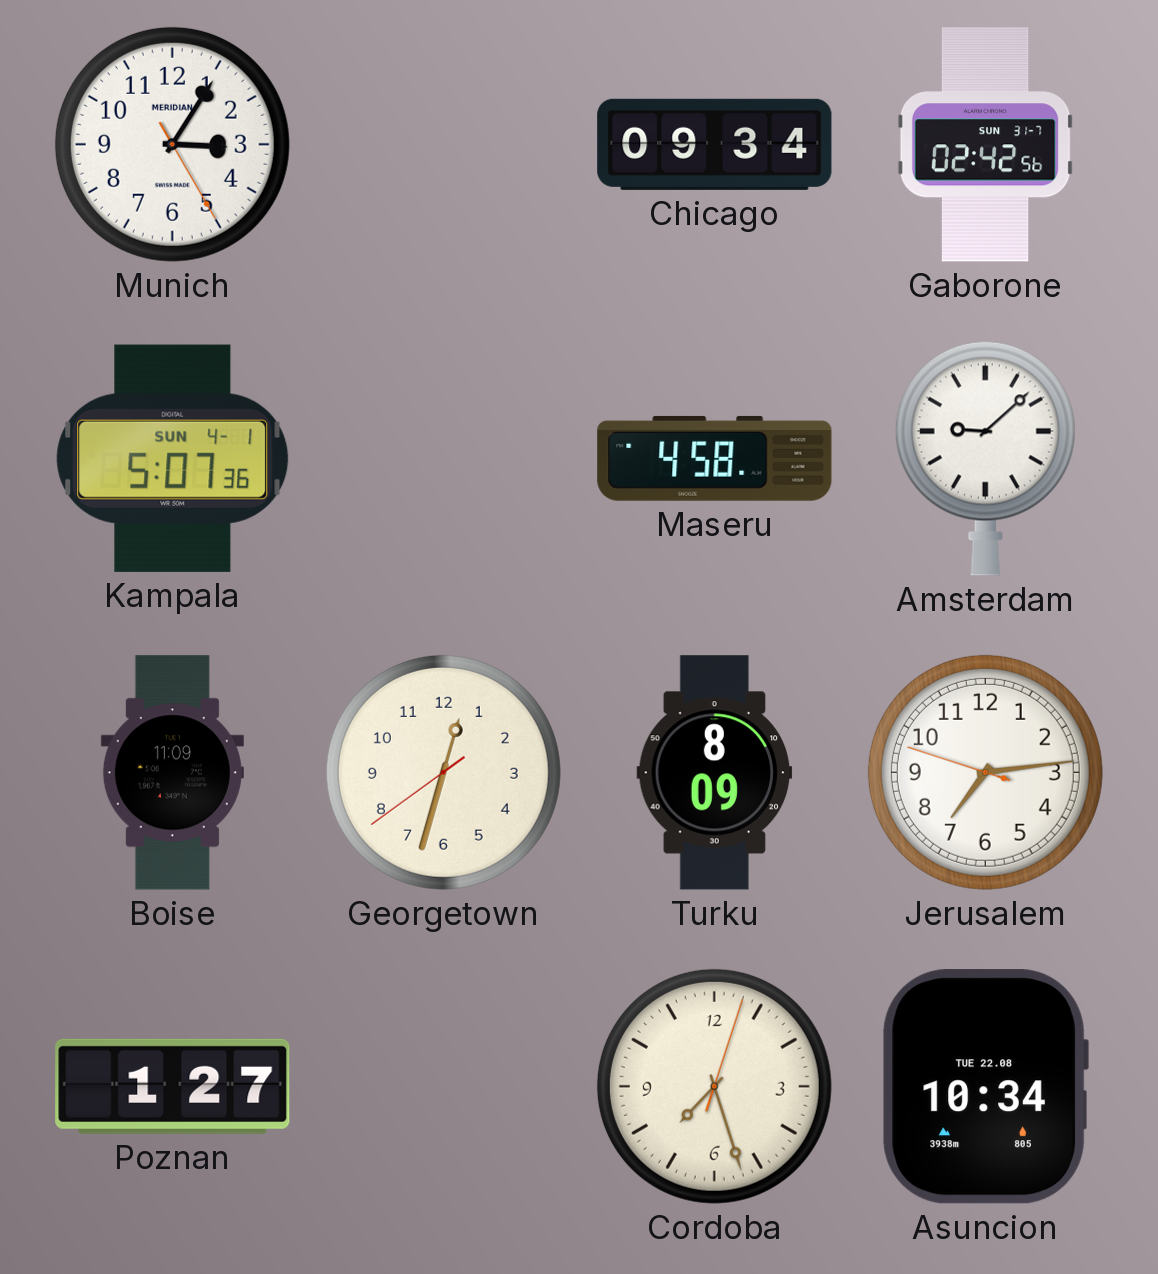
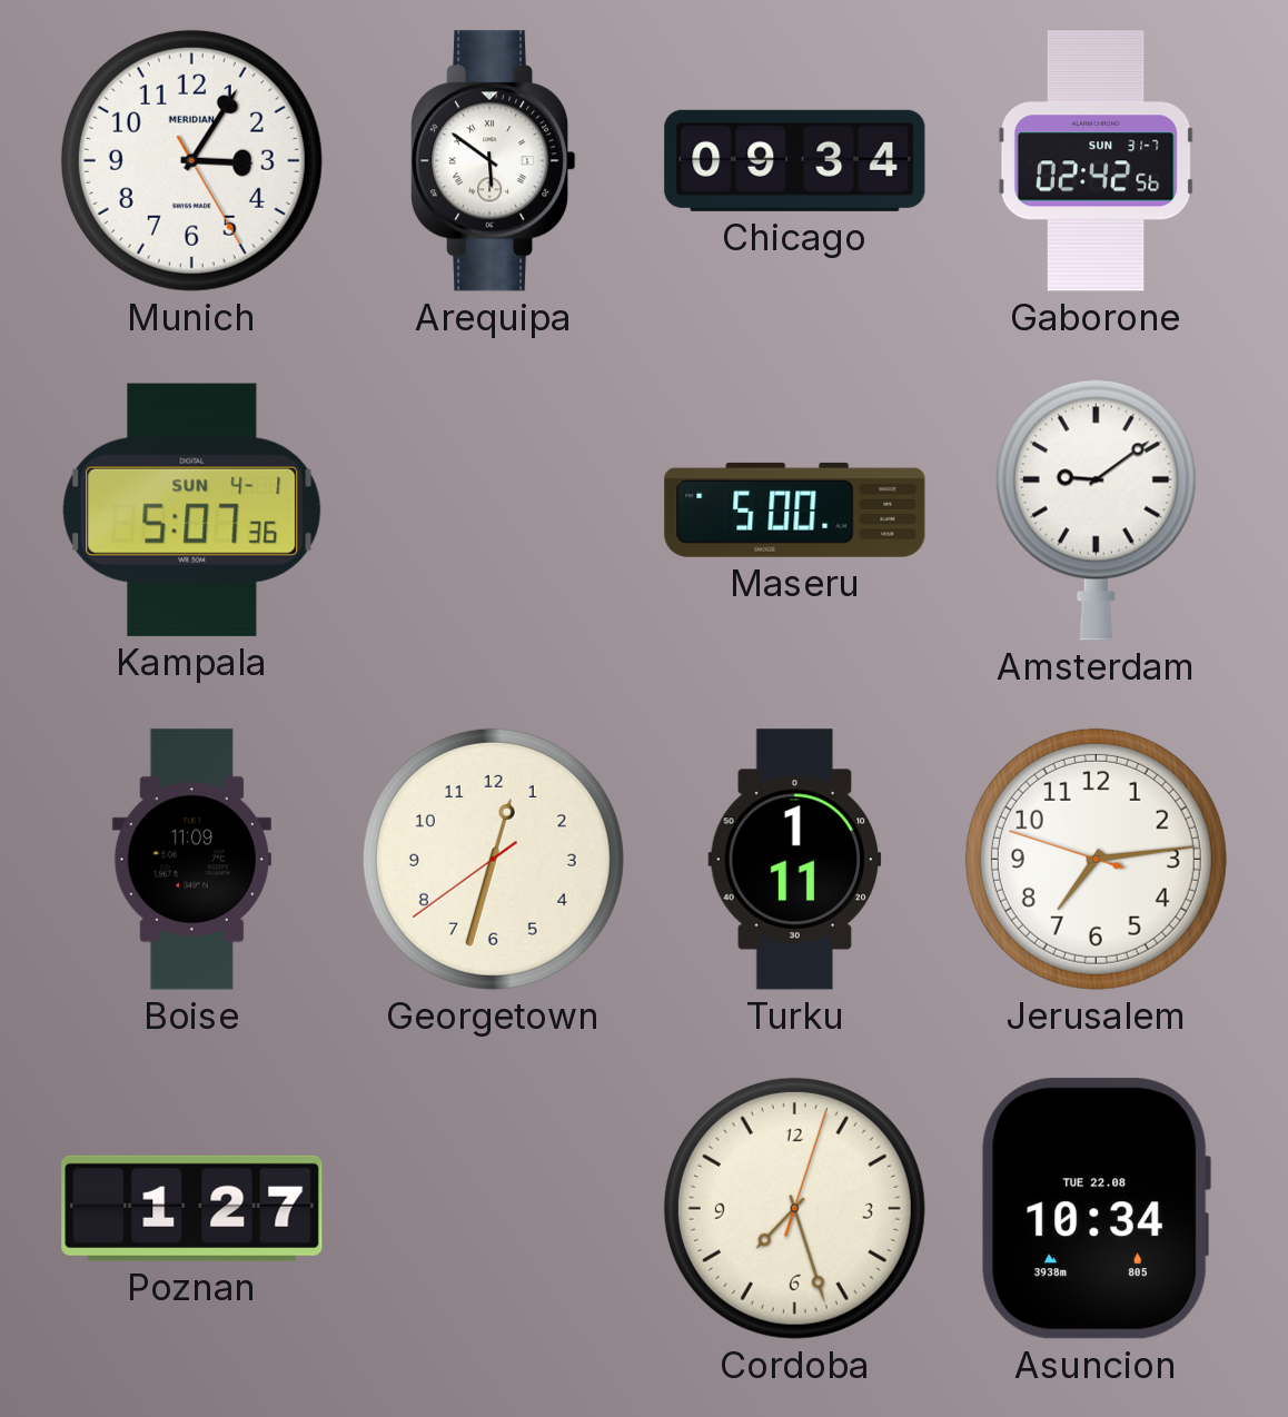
Arequipa: none -> 5:51
Maseru: 4:58 -> 5:00
Amsterdam: 9:08 -> 9:09
Turku: 8:09 -> 1:11
